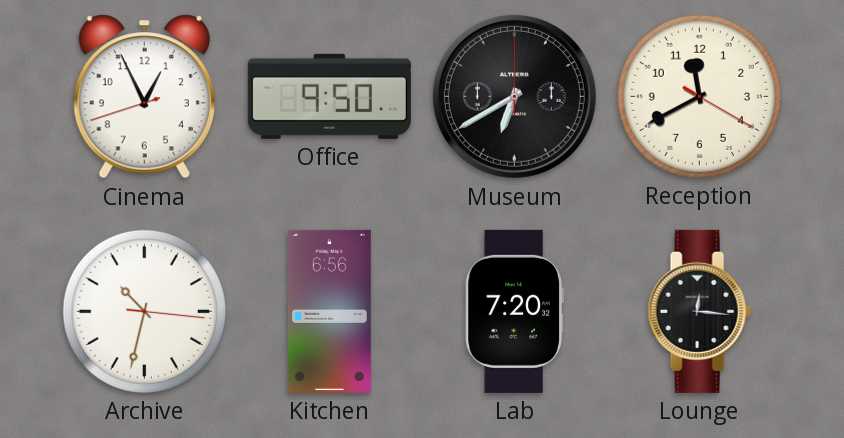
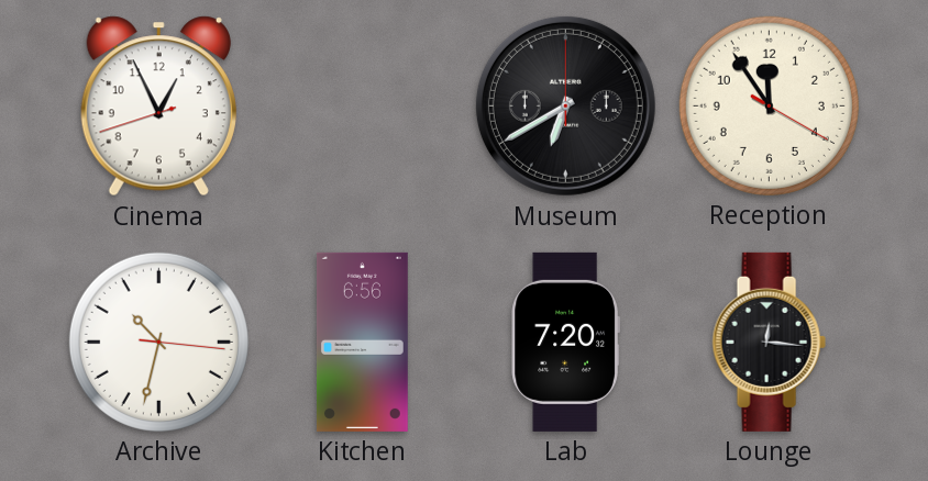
Office: 9:50 -> none
Reception: 11:40 -> 11:54
